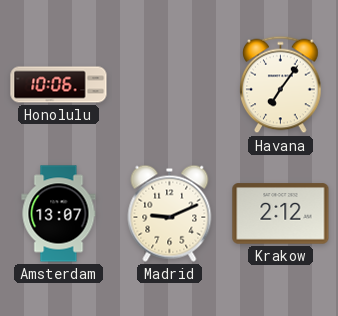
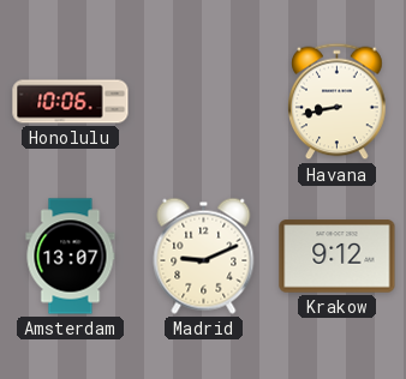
Havana: 7:06 -> 8:43
Krakow: 2:12 -> 9:12
